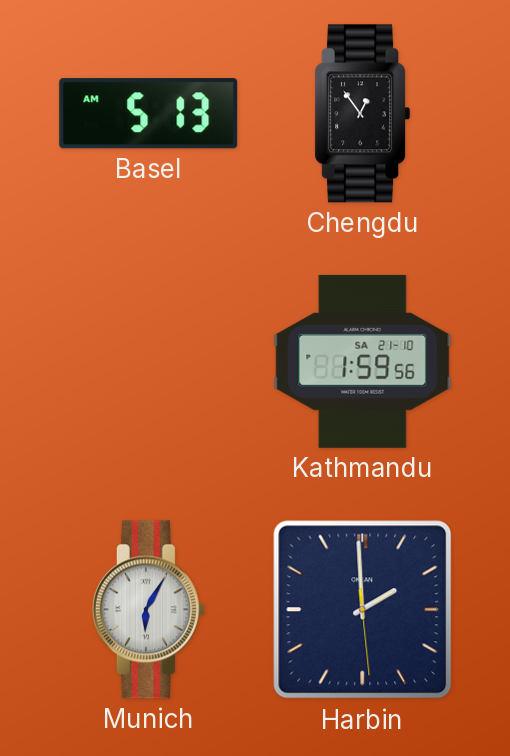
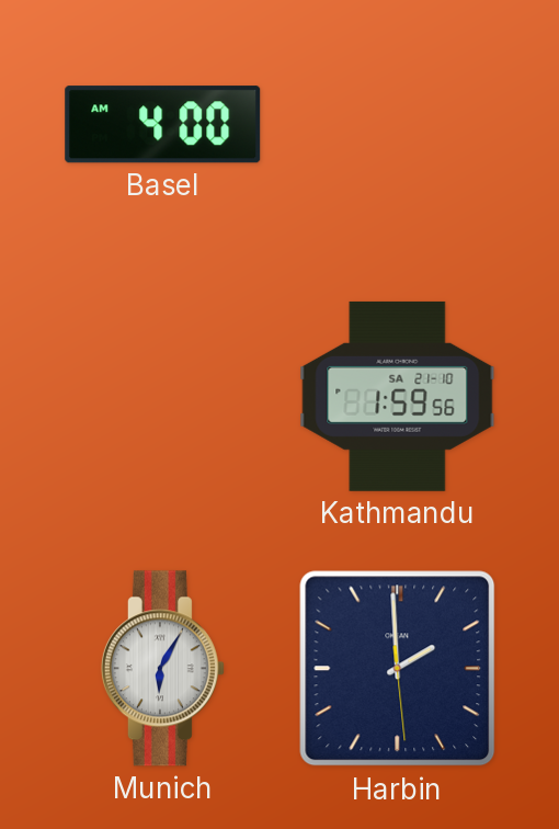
Basel: 5:13 -> 4:00
Chengdu: 12:54 -> none
